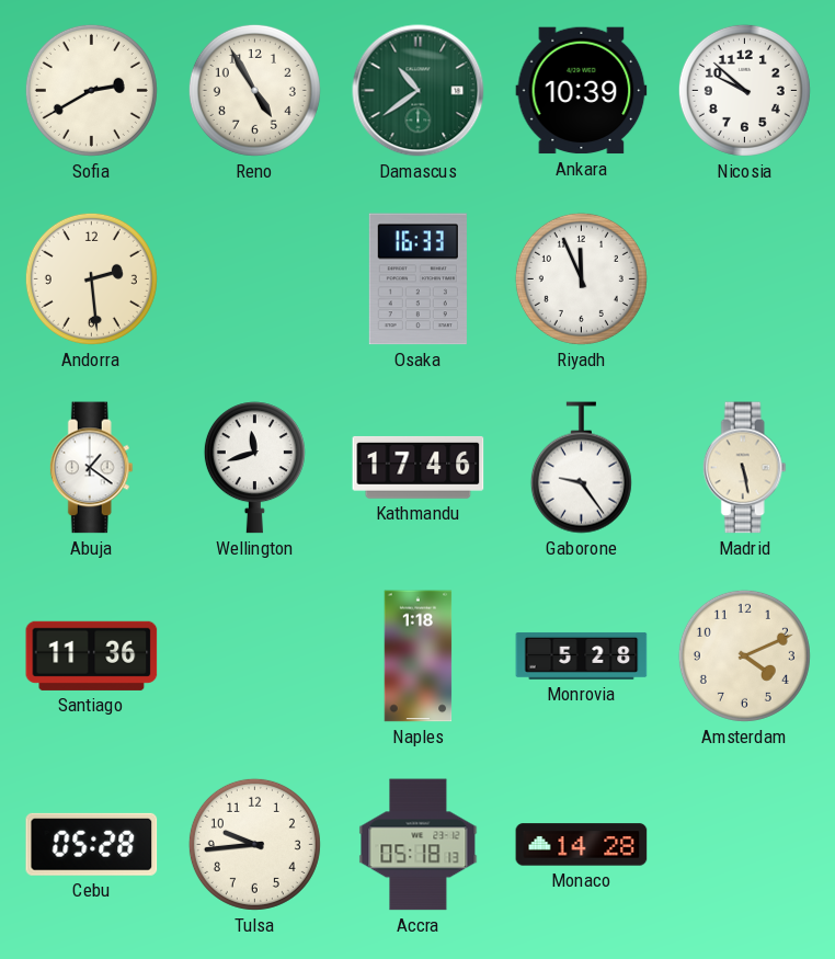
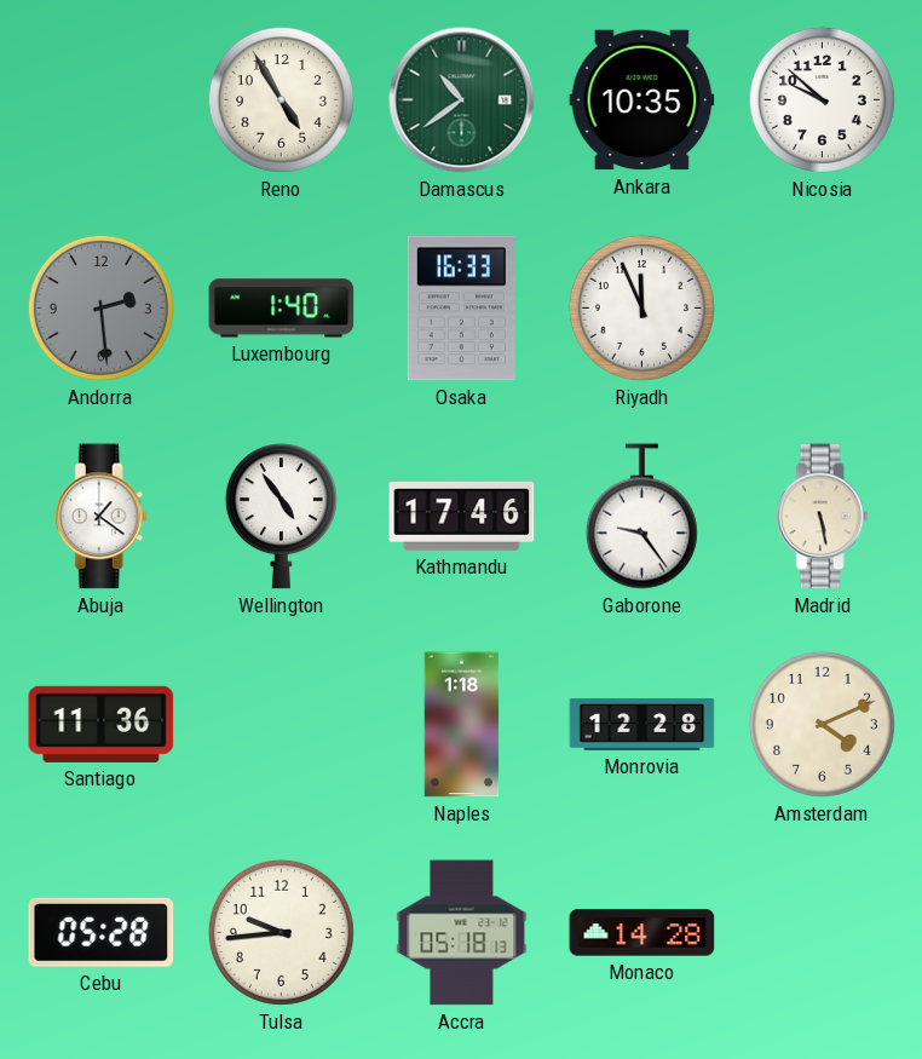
Sofia: 2:40 -> none
Ankara: 10:39 -> 10:35
Andorra dial: cream -> grey
Luxembourg: none -> 1:40
Wellington: 11:42 -> 4:54
Monrovia: 5:28 -> 12:28
